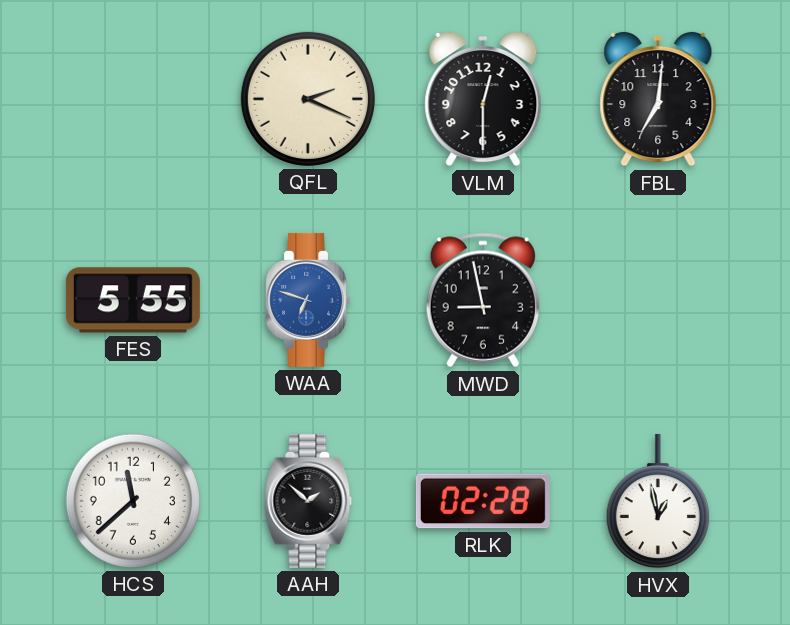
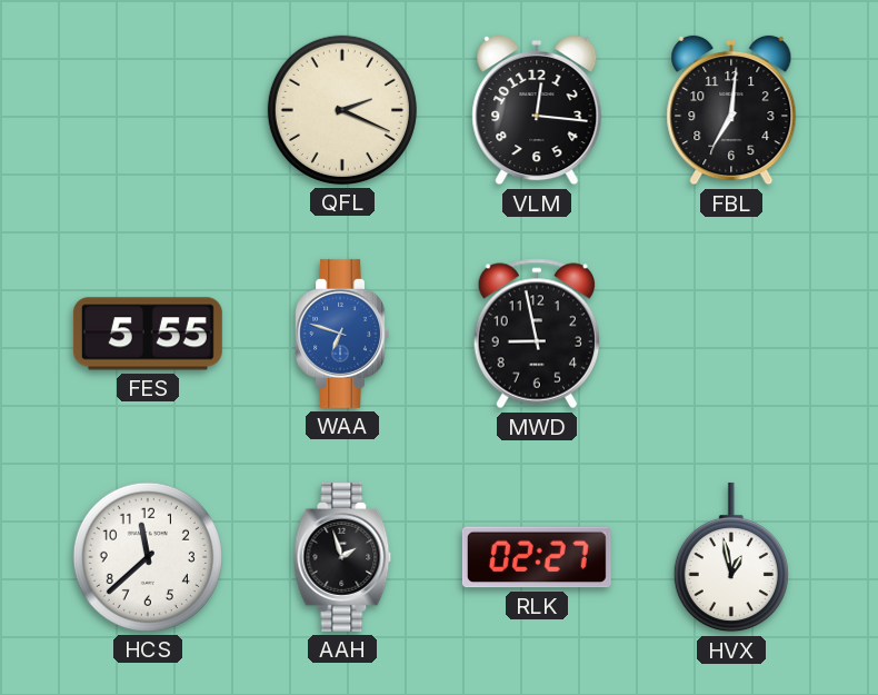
VLM: 12:30 -> 12:16
AAH: 1:52 -> 1:57
RLK: 02:28 -> 02:27
